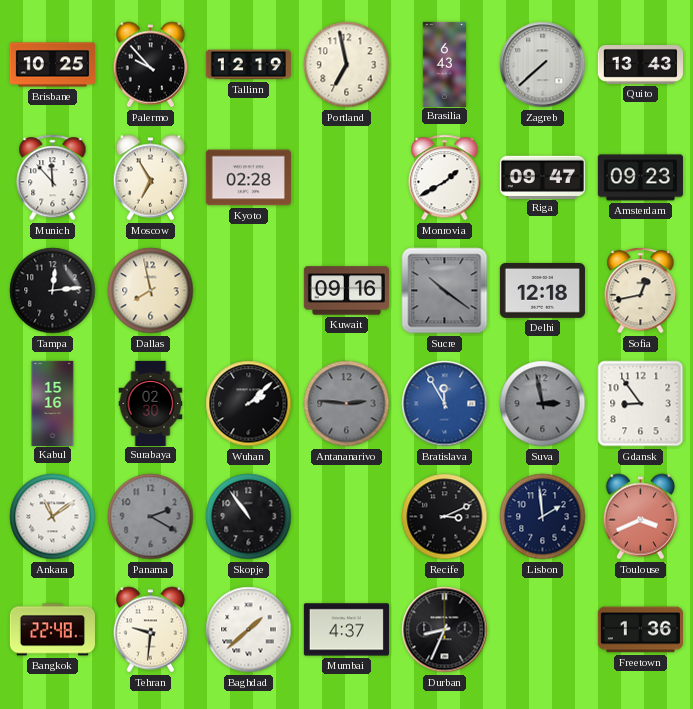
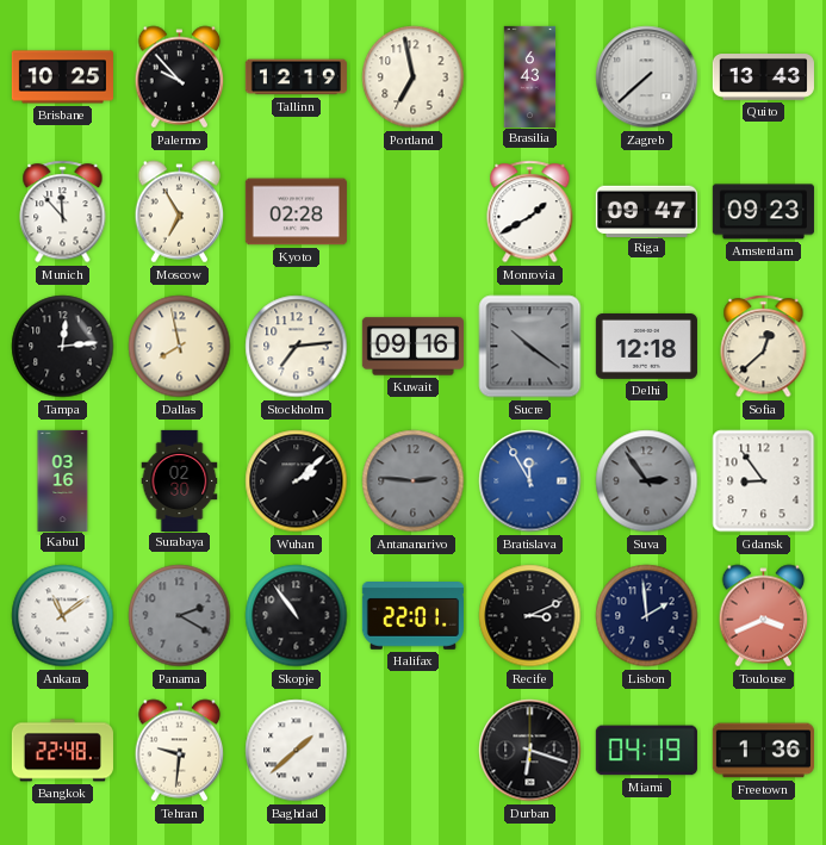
Stockholm: none -> 7:14
Sofia: 12:43 -> 12:38
Kabul: 15:16 -> 03:16
Suva: 2:58 -> 2:54
Halifax: none -> 22:01
Mumbai: 4:37 -> none
Durban: 8:34 -> 6:18
Miami: none -> 04:19
